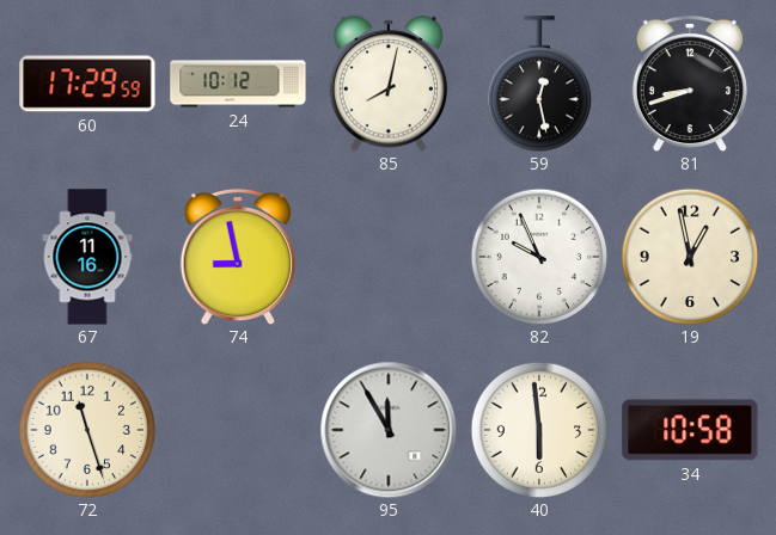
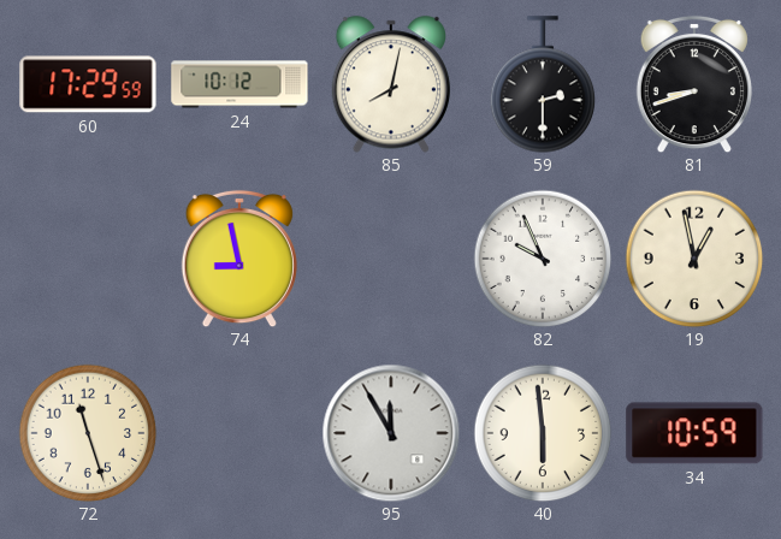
59: 12:28 -> 2:30
67: 11:16 -> none
34: 10:58 -> 10:59
